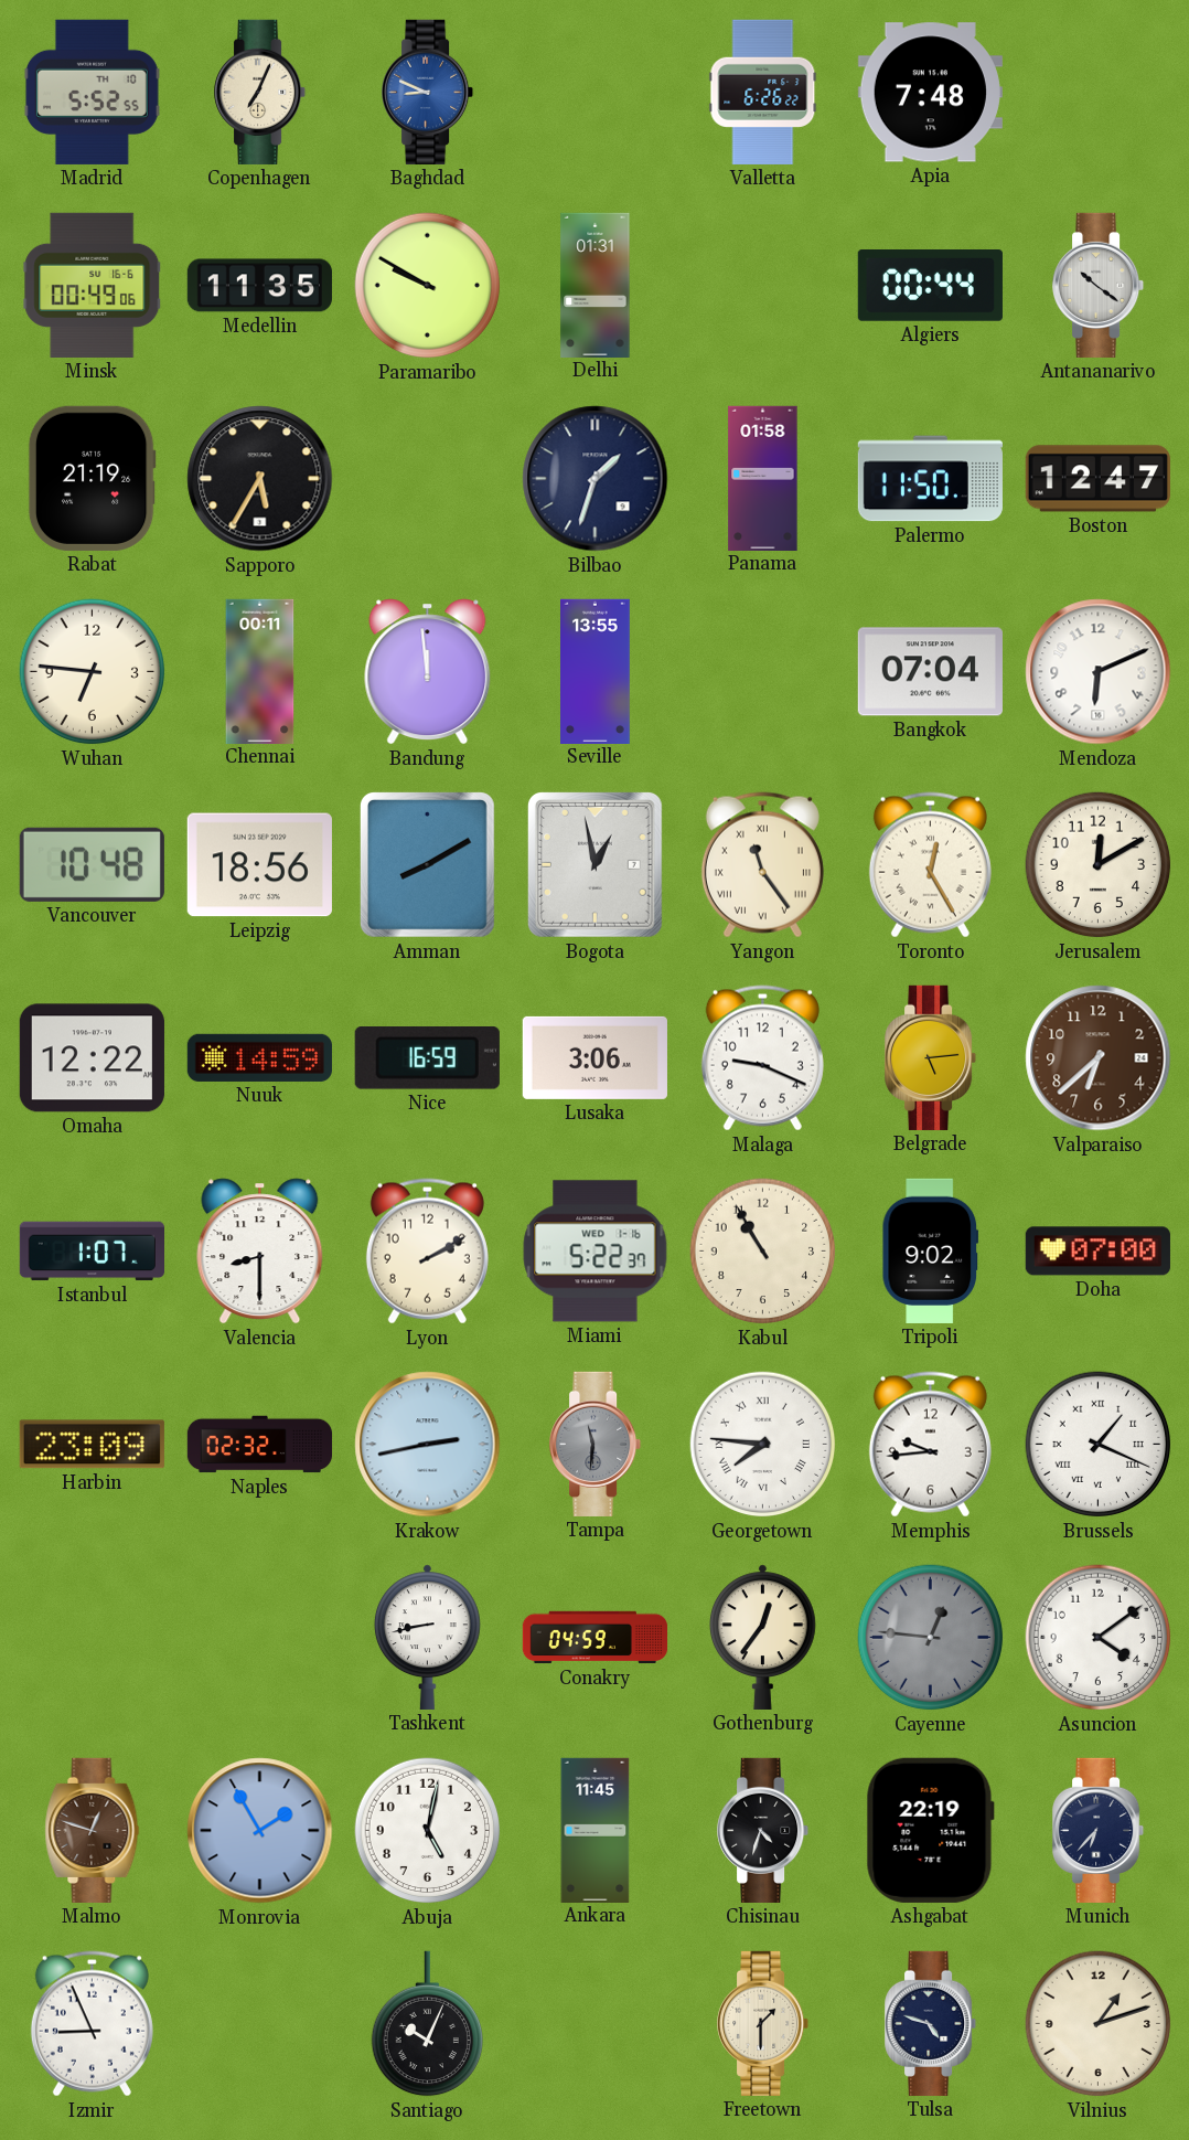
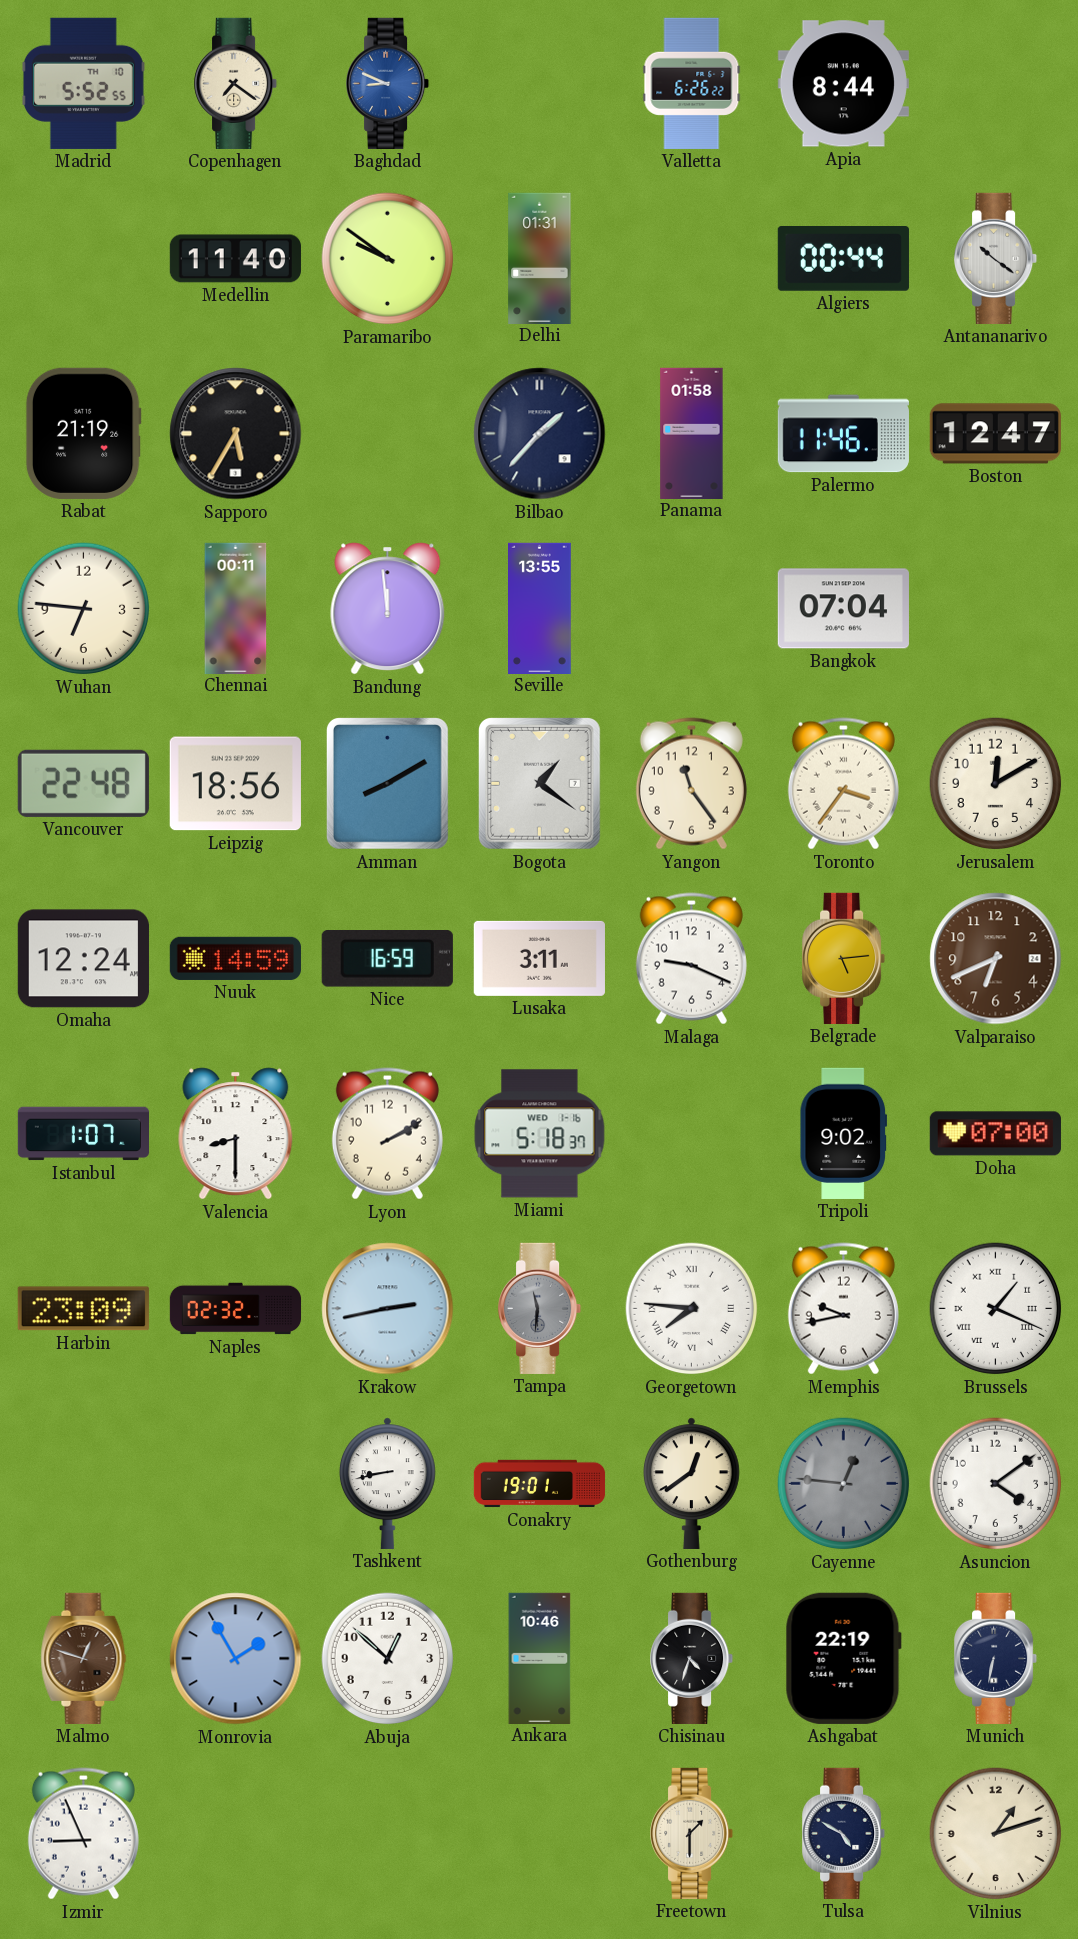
Copenhagen: 7:04 -> 7:21
Apia: 7:48 -> 8:44
Minsk: 00:49 -> none
Medellin: 11:35 -> 11:40
Paramaribo: 9:50 -> 9:51
Bilbao: 1:33 -> 1:37
Palermo: 11:50 -> 11:46
Mendoza: 6:11 -> none
Vancouver: 10:48 -> 22:48
Bogota: 12:58 -> 1:21
Yangon numerals: Roman -> Arabic
Toronto: 12:25 -> 3:36
Omaha: 12:22 -> 12:24
Lusaka: 3:06 -> 3:11
Valparaiso: 6:38 -> 6:41
Miami: 5:22 -> 5:18
Kabul: 10:55 -> none
Memphis: 9:44 -> 9:43
Conakry: 04:59 -> 19:01
Gothenburg: 12:36 -> 12:39
Abuja: 5:02 -> 12:52
Ankara: 11:45 -> 10:46
Munich: 6:37 -> 6:32
Santiago: 10:04 -> none
Tulsa: 4:48 -> 4:50
